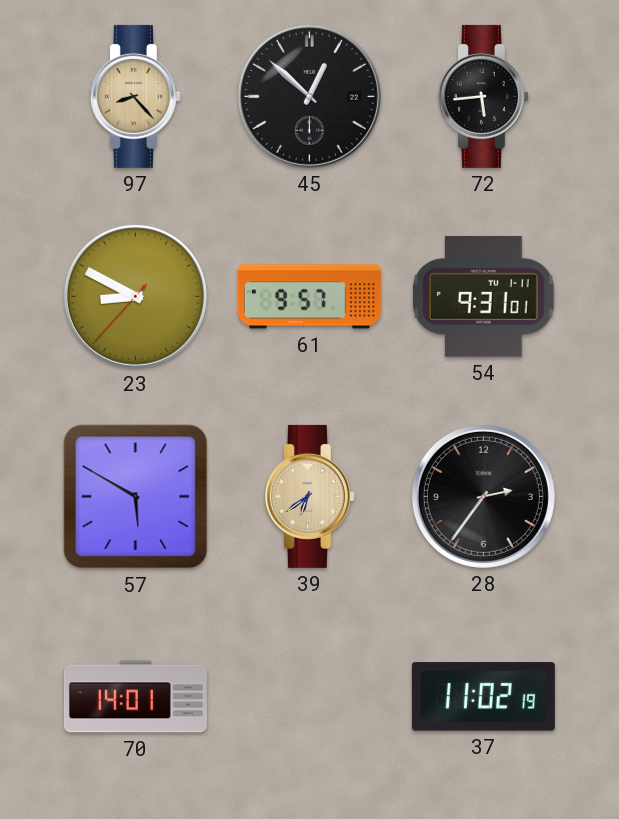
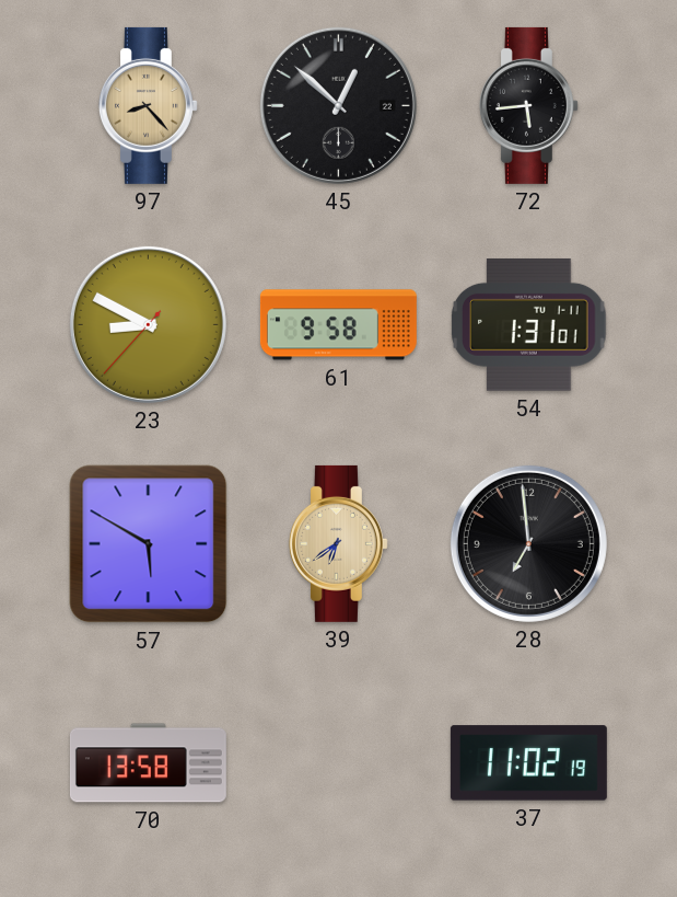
61: 9:57 -> 9:58
54: 9:31 -> 1:31
28: 2:36 -> 6:59
70: 14:01 -> 13:58
